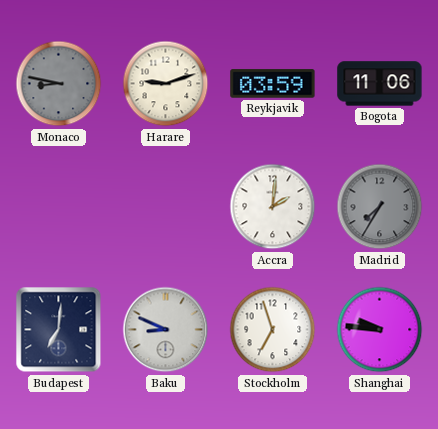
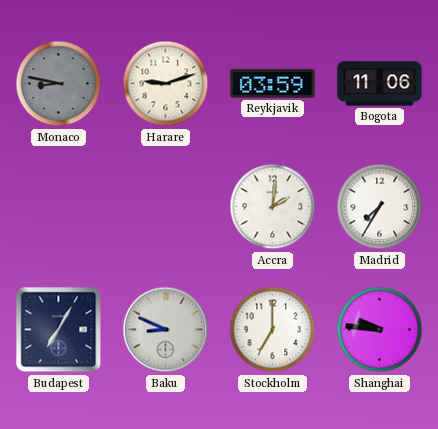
Madrid dial: grey -> white
Budapest: 7:01 -> 7:05
Stockholm: 6:57 -> 7:00
